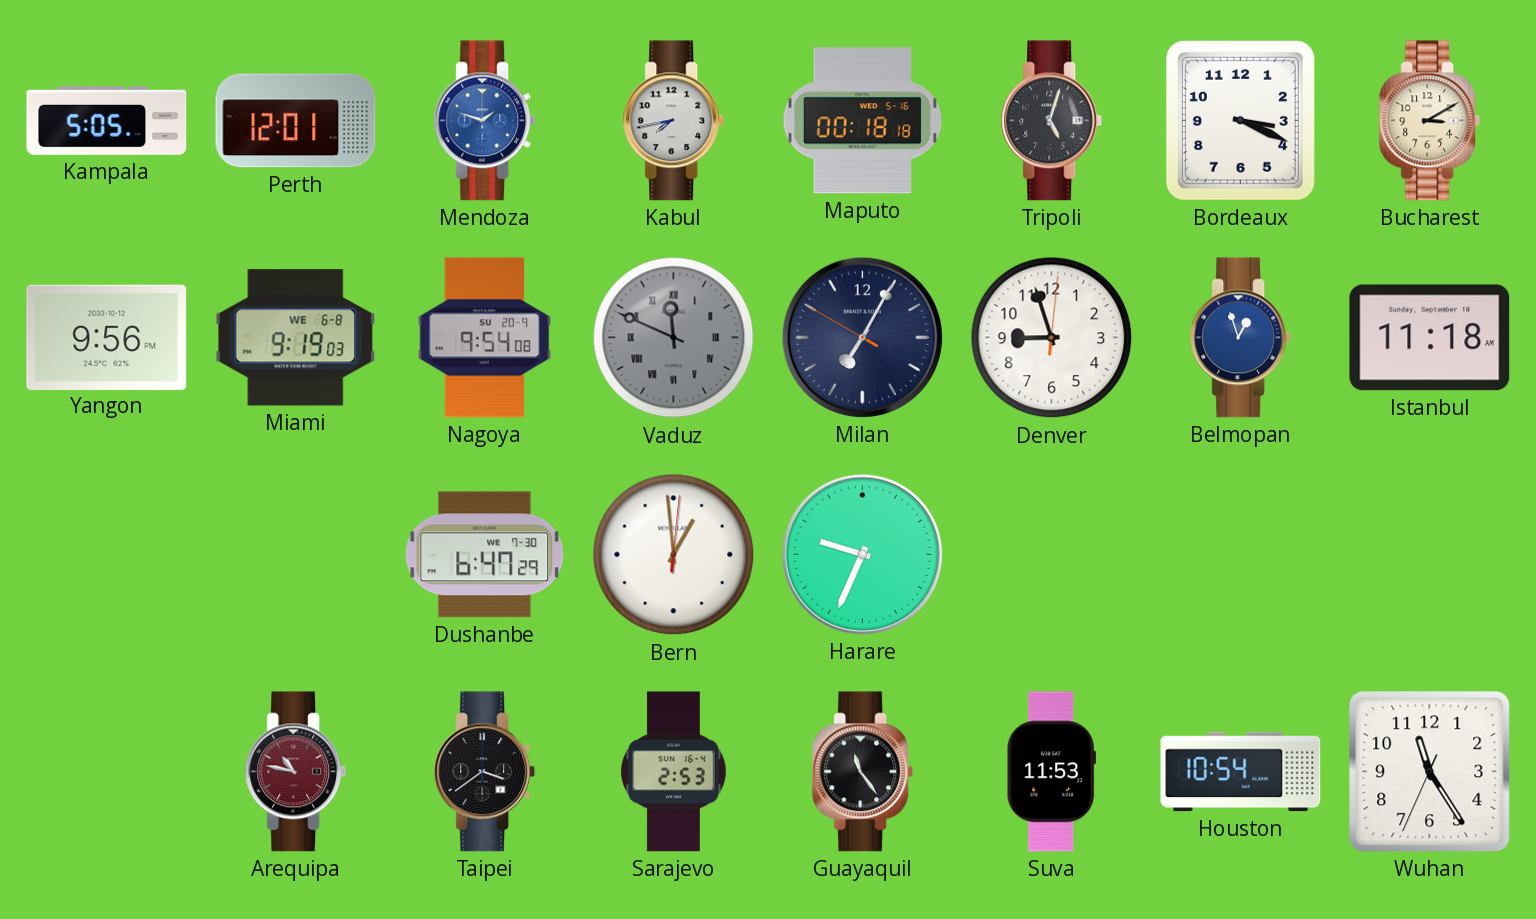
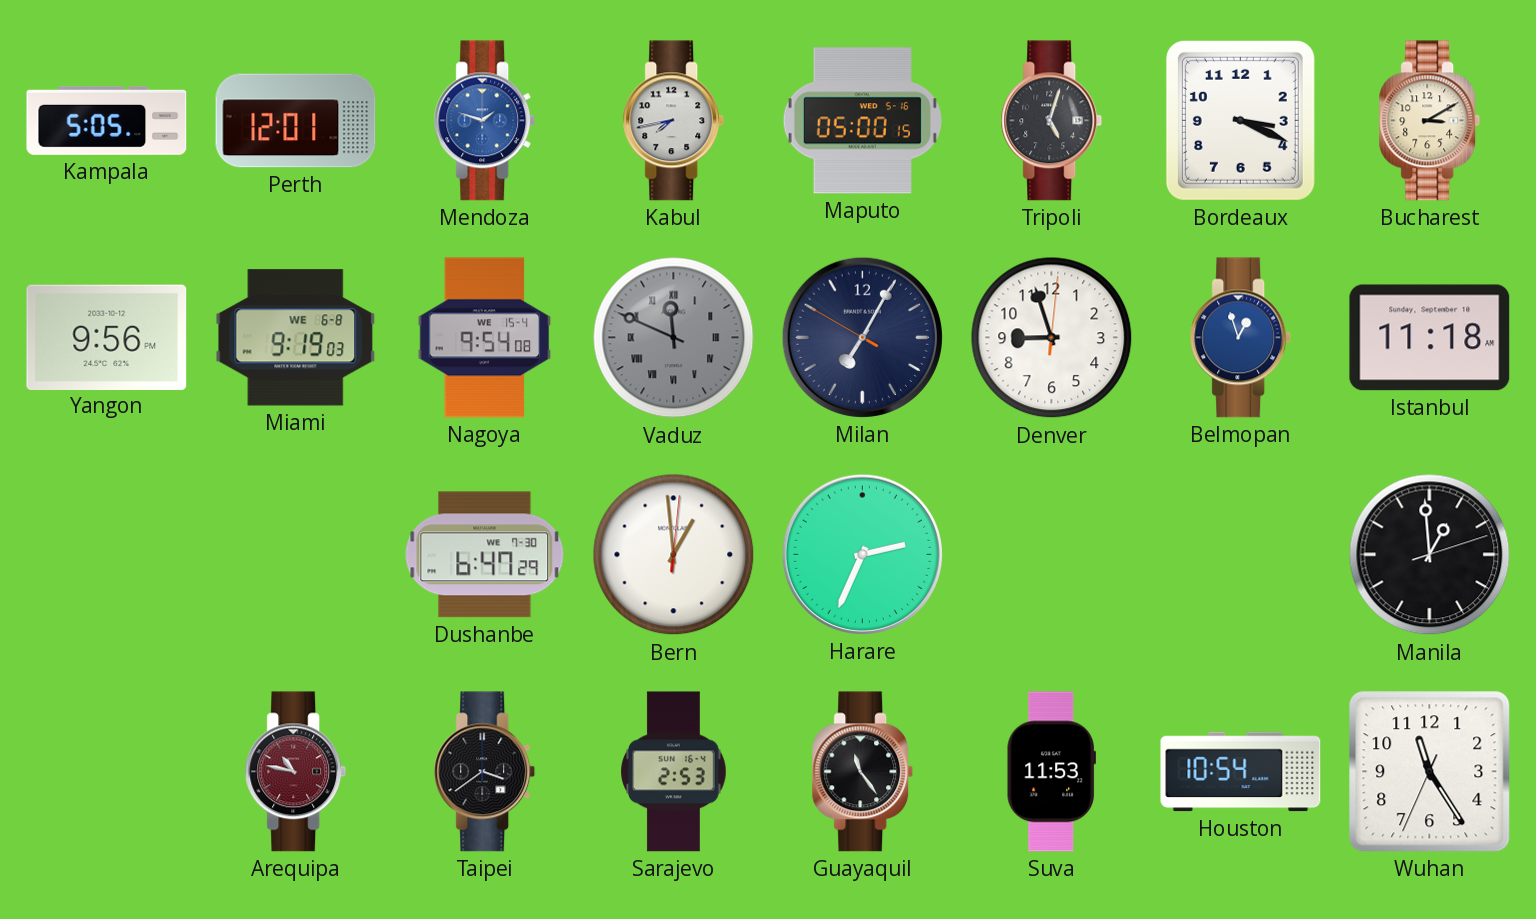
Maputo: 00:18 -> 05:00
Nagoya date: SU 20-9 -> WE 15-4
Harare: 9:34 -> 2:34
Manila: none -> 12:59
